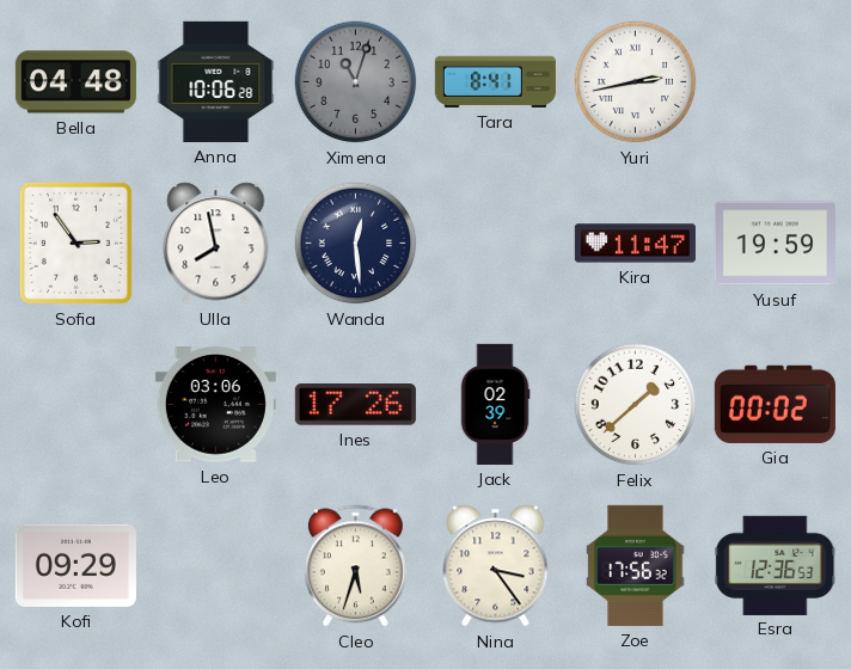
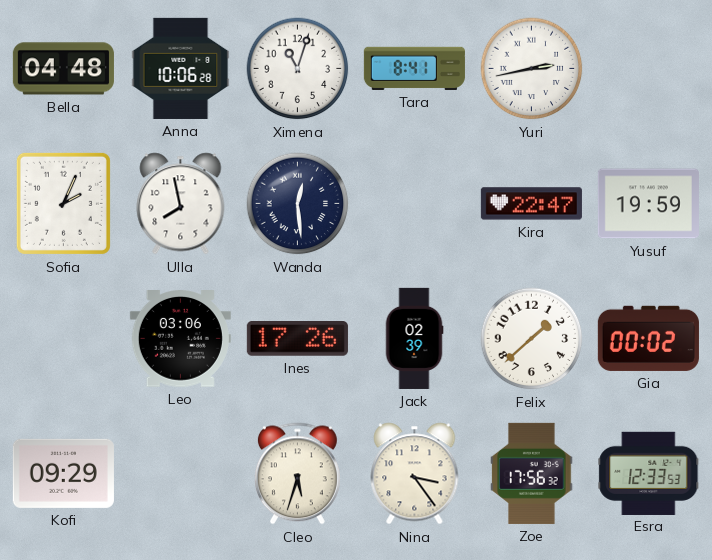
Ximena dial: grey -> white
Sofia: 2:54 -> 2:04
Kira: 11:47 -> 22:47
Esra: 12:36 -> 12:33
